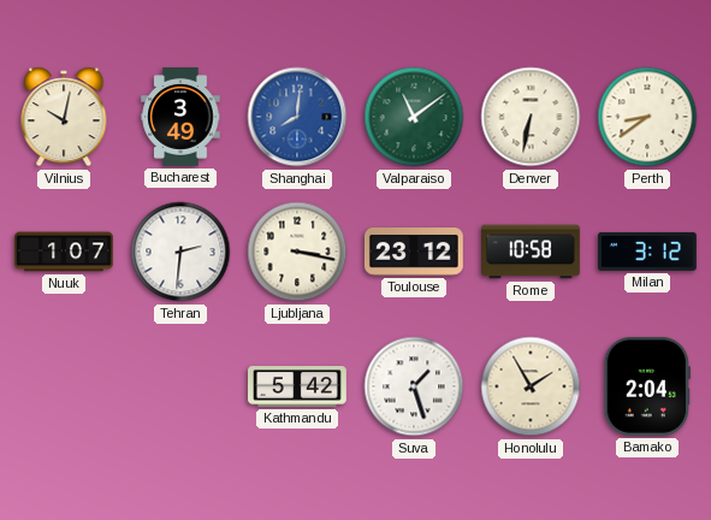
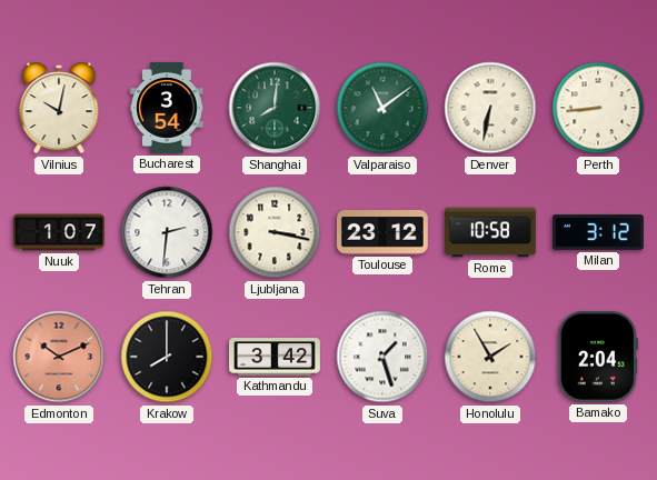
Bucharest: 3:49 -> 3:54
Shanghai dial: blue -> green
Perth: 8:39 -> 8:44
Edmonton: none -> 10:11
Krakow: none -> 8:00
Kathmandu: 5:42 -> 3:42
